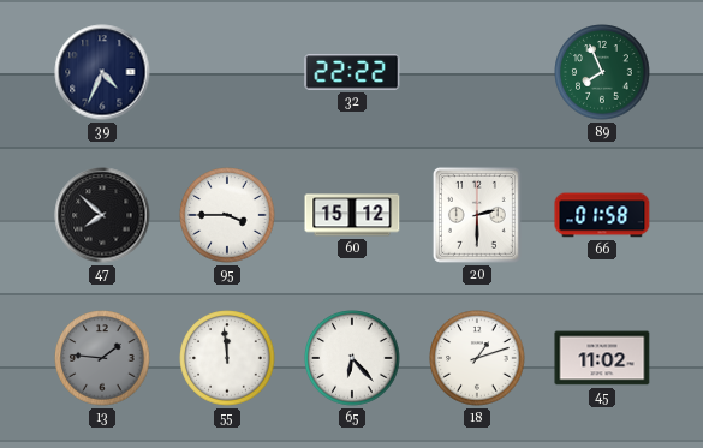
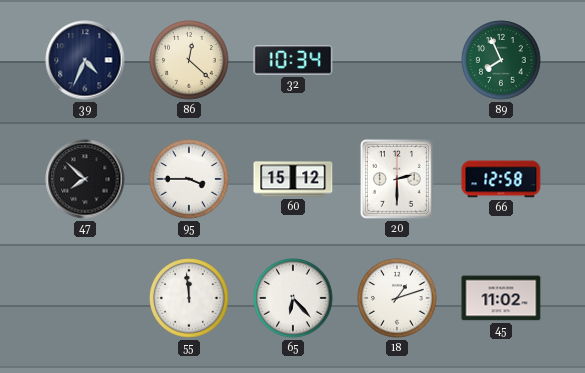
86: none -> 12:22
32: 22:22 -> 10:34
66: 01:58 -> 12:58
13: 1:46 -> none
